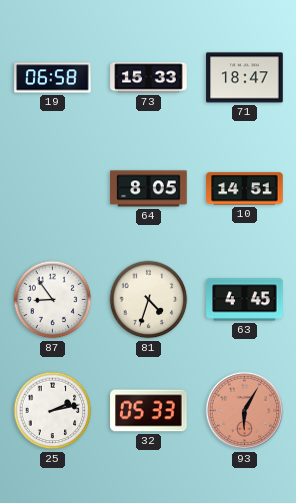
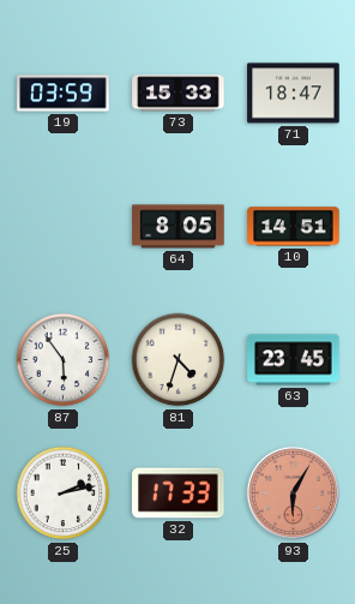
19: 06:58 -> 03:59
87: 8:54 -> 5:54
63: 4:45 -> 23:45
32: 05:33 -> 17:33
